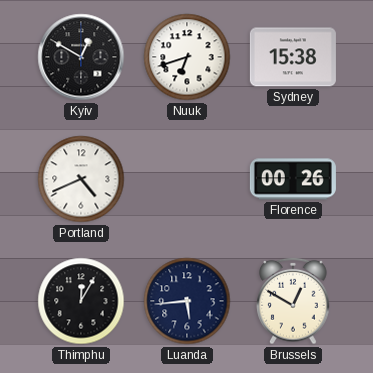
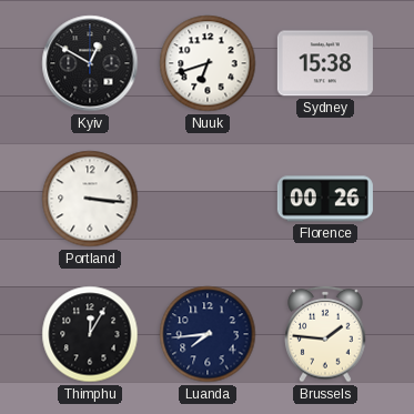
Portland: 4:41 -> 3:16
Luanda: 5:44 -> 7:44
Brussels: 12:50 -> 1:46
